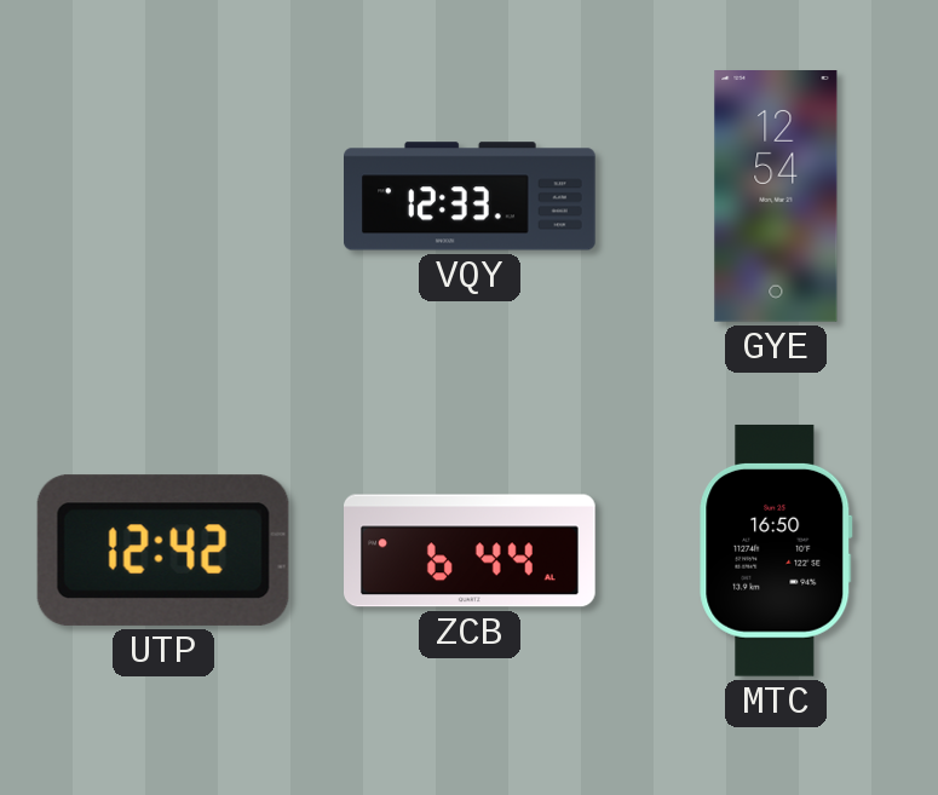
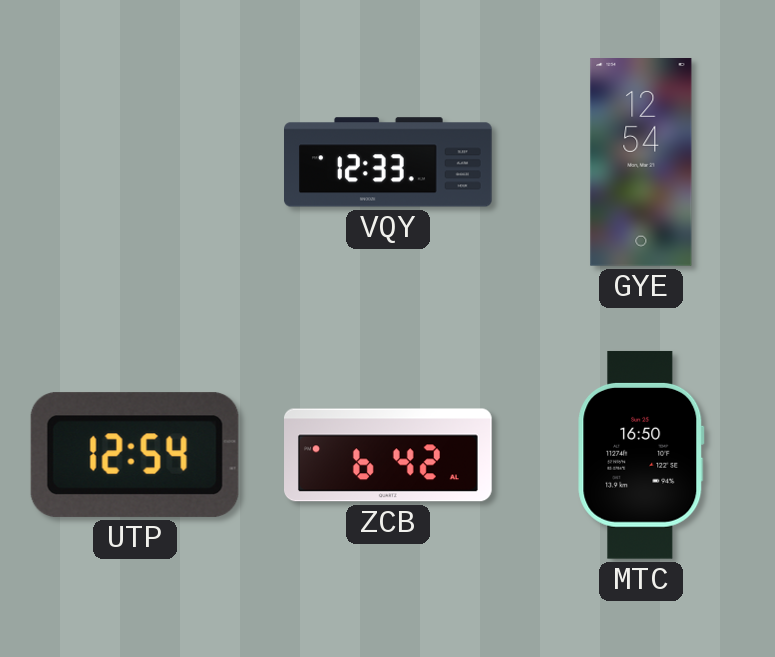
UTP: 12:42 -> 12:54
ZCB: 6:44 -> 6:42
